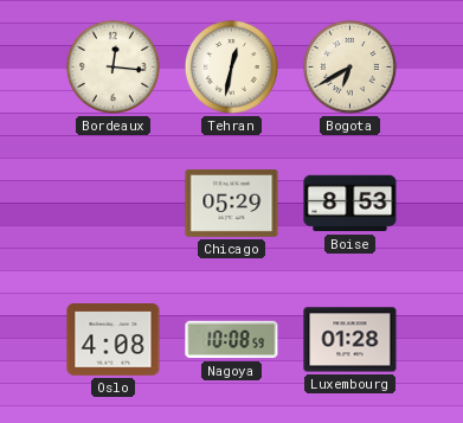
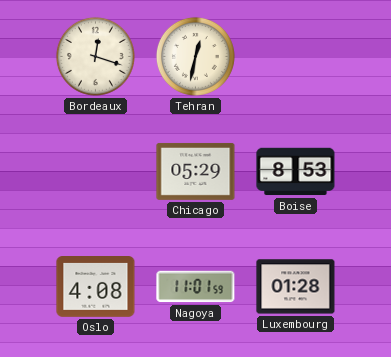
Bordeaux: 12:16 -> 12:18
Bogota: 6:40 -> none
Nagoya: 10:08 -> 11:01
